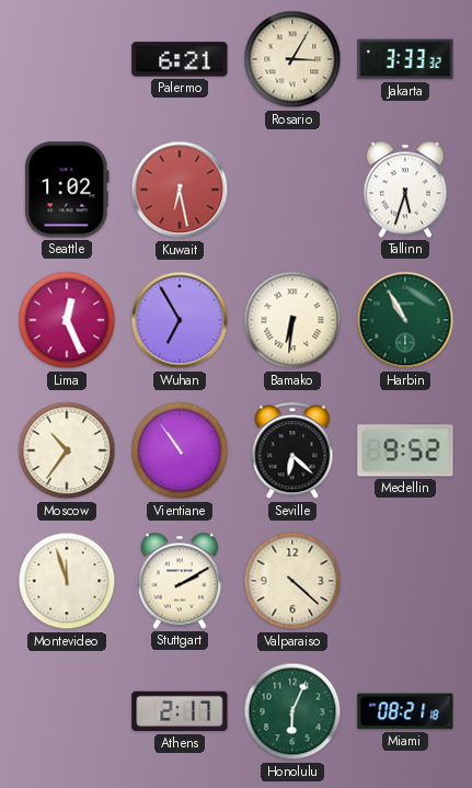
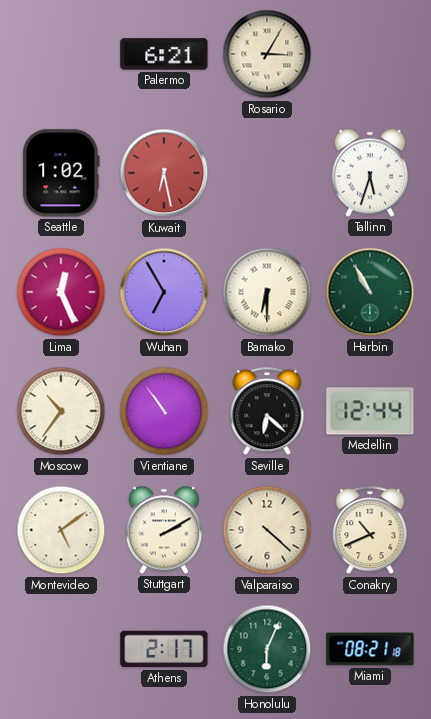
Jakarta: 3:33 -> none
Bamako: 6:31 -> 6:30
Medellin: 9:52 -> 12:44
Montevideo: 11:57 -> 5:09
Conakry: none -> 10:41
